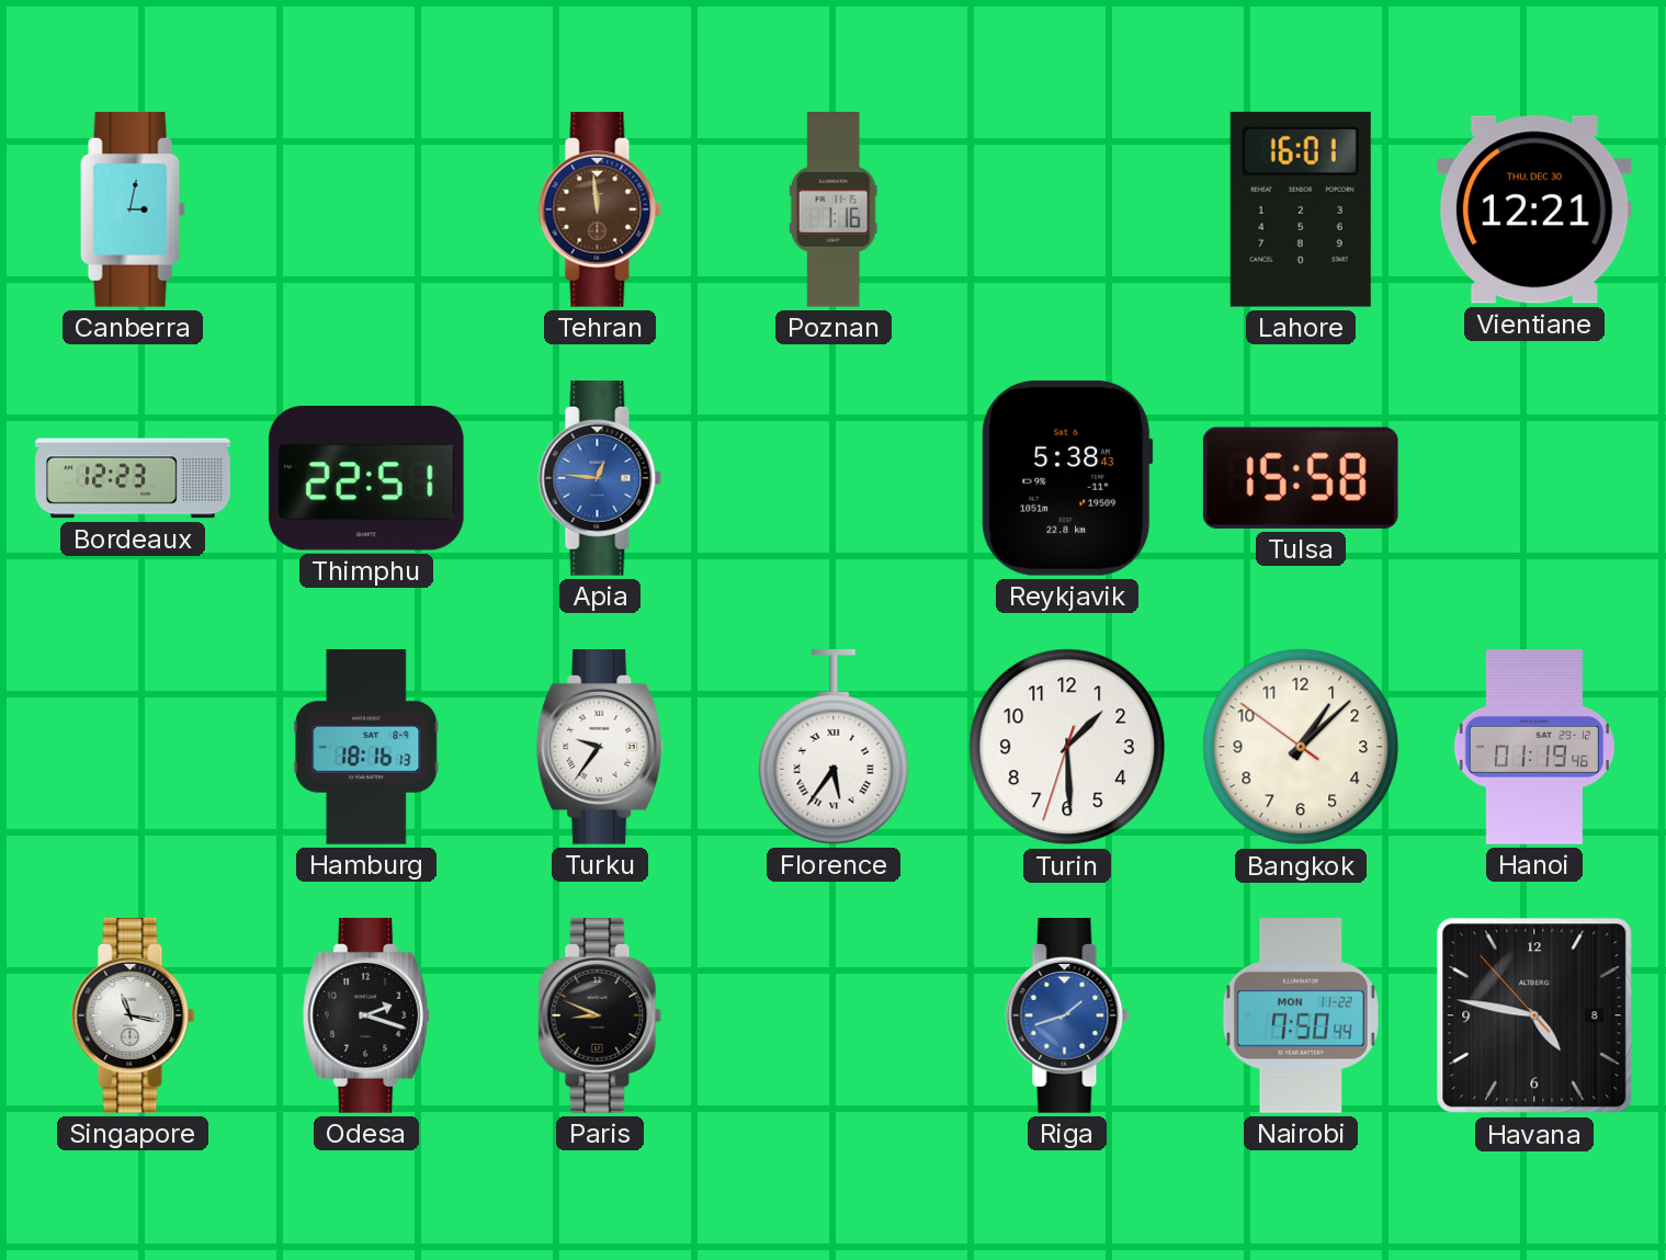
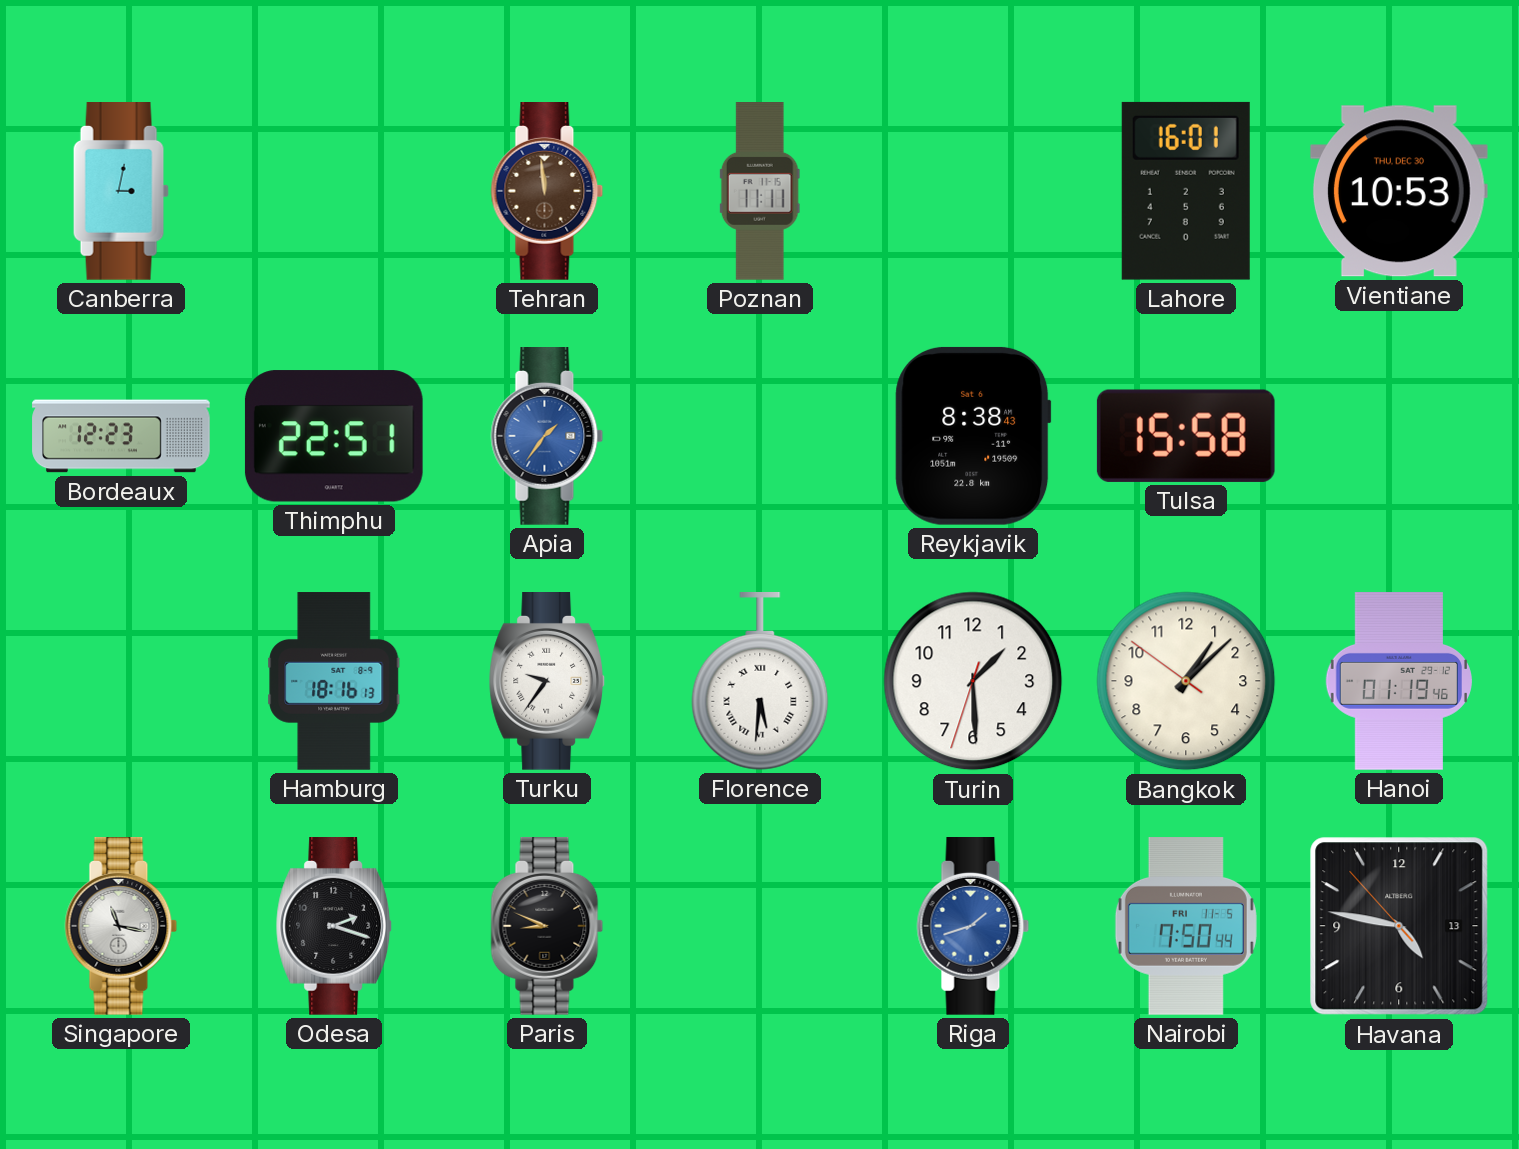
Poznan: 1:16 -> 11:11
Vientiane: 12:21 -> 10:53
Apia: 12:46 -> 1:36
Reykjavik: 5:38 -> 8:38
Florence: 5:36 -> 5:31
Nairobi date: MON 11-22 -> FRI 11-5
Havana date: 8 -> 13
